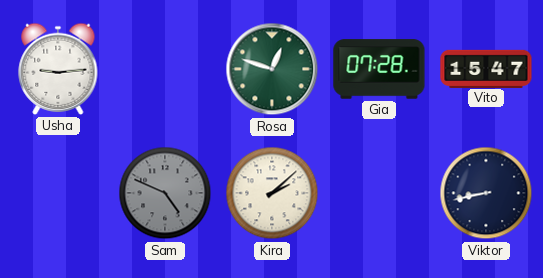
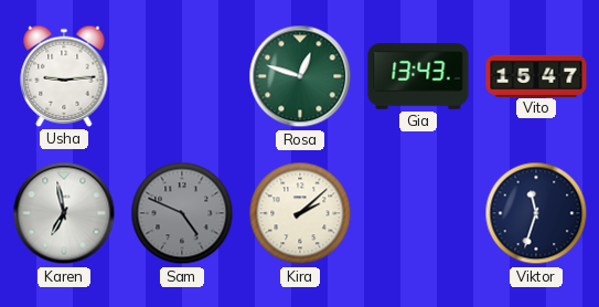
Gia: 07:28 -> 13:43
Karen: none -> 6:58
Viktor: 8:43 -> 11:33
